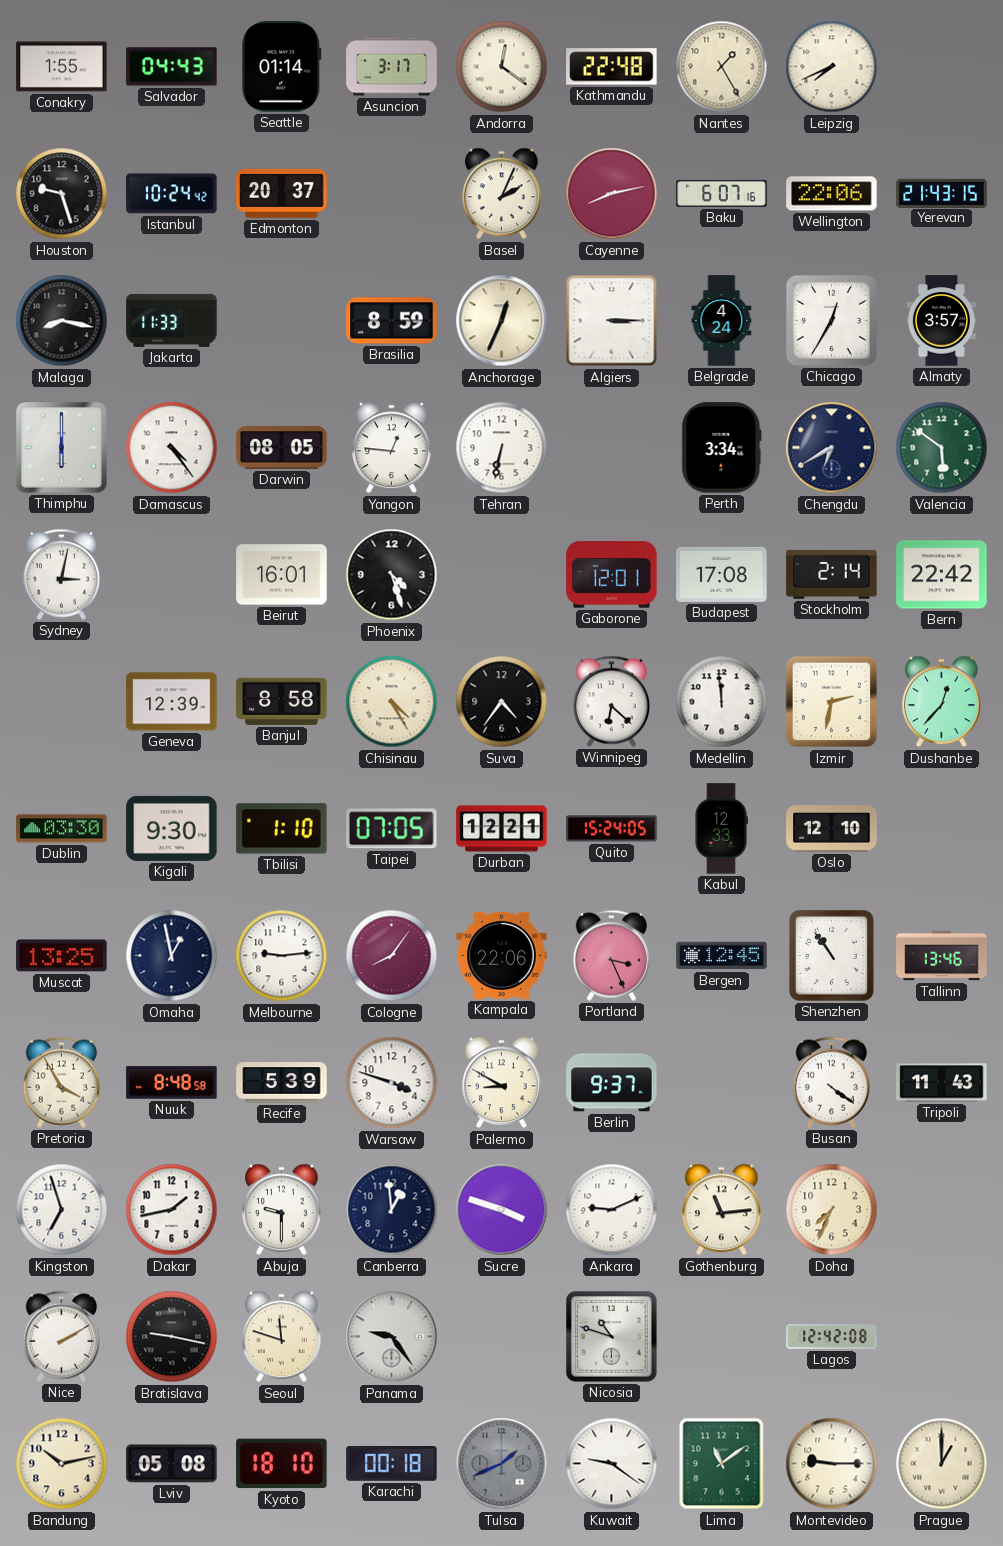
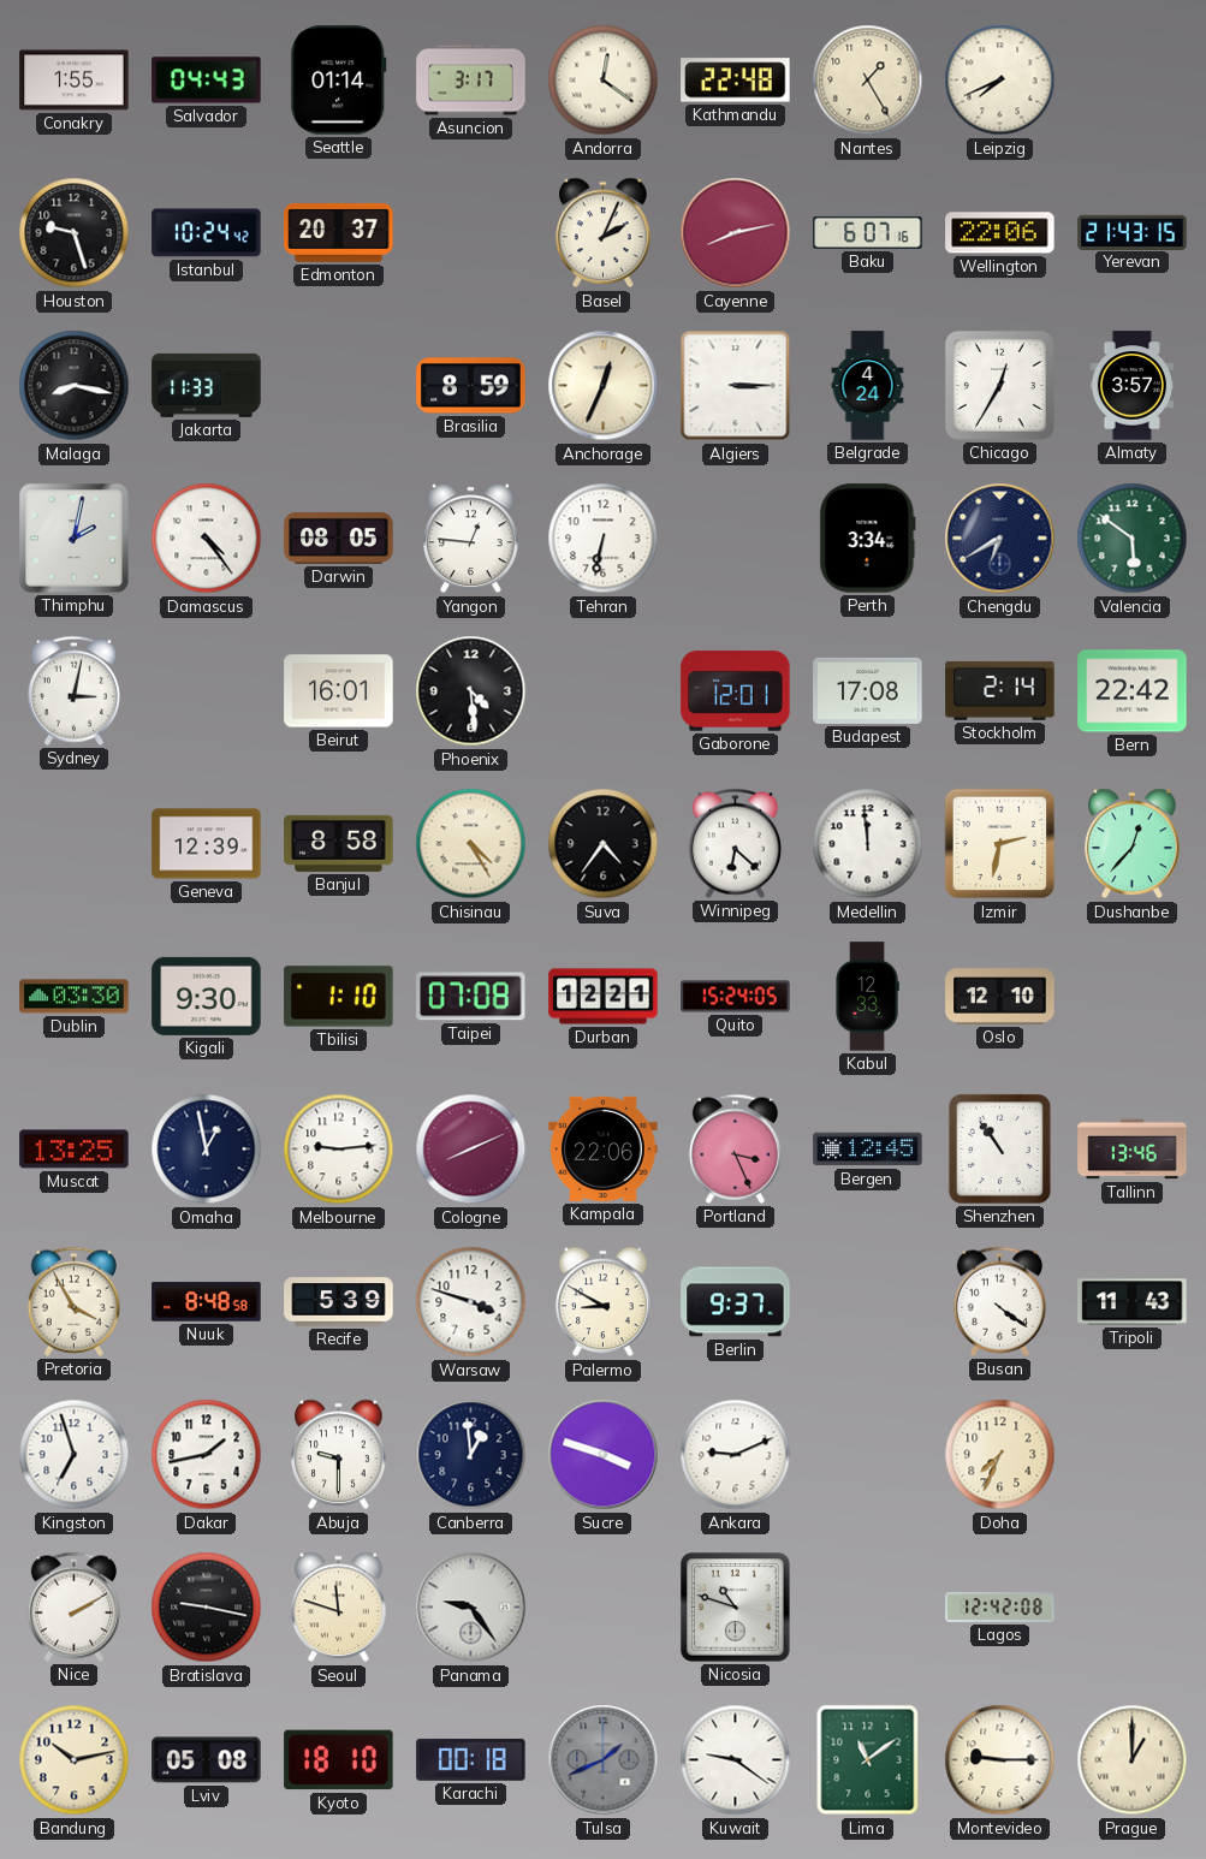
Thimphu: 6:00 -> 2:02
Phoenix: 4:27 -> 4:29
Taipei: 07:05 -> 07:08
Cologne: 8:06 -> 8:11
Gothenburg: 11:14 -> none
